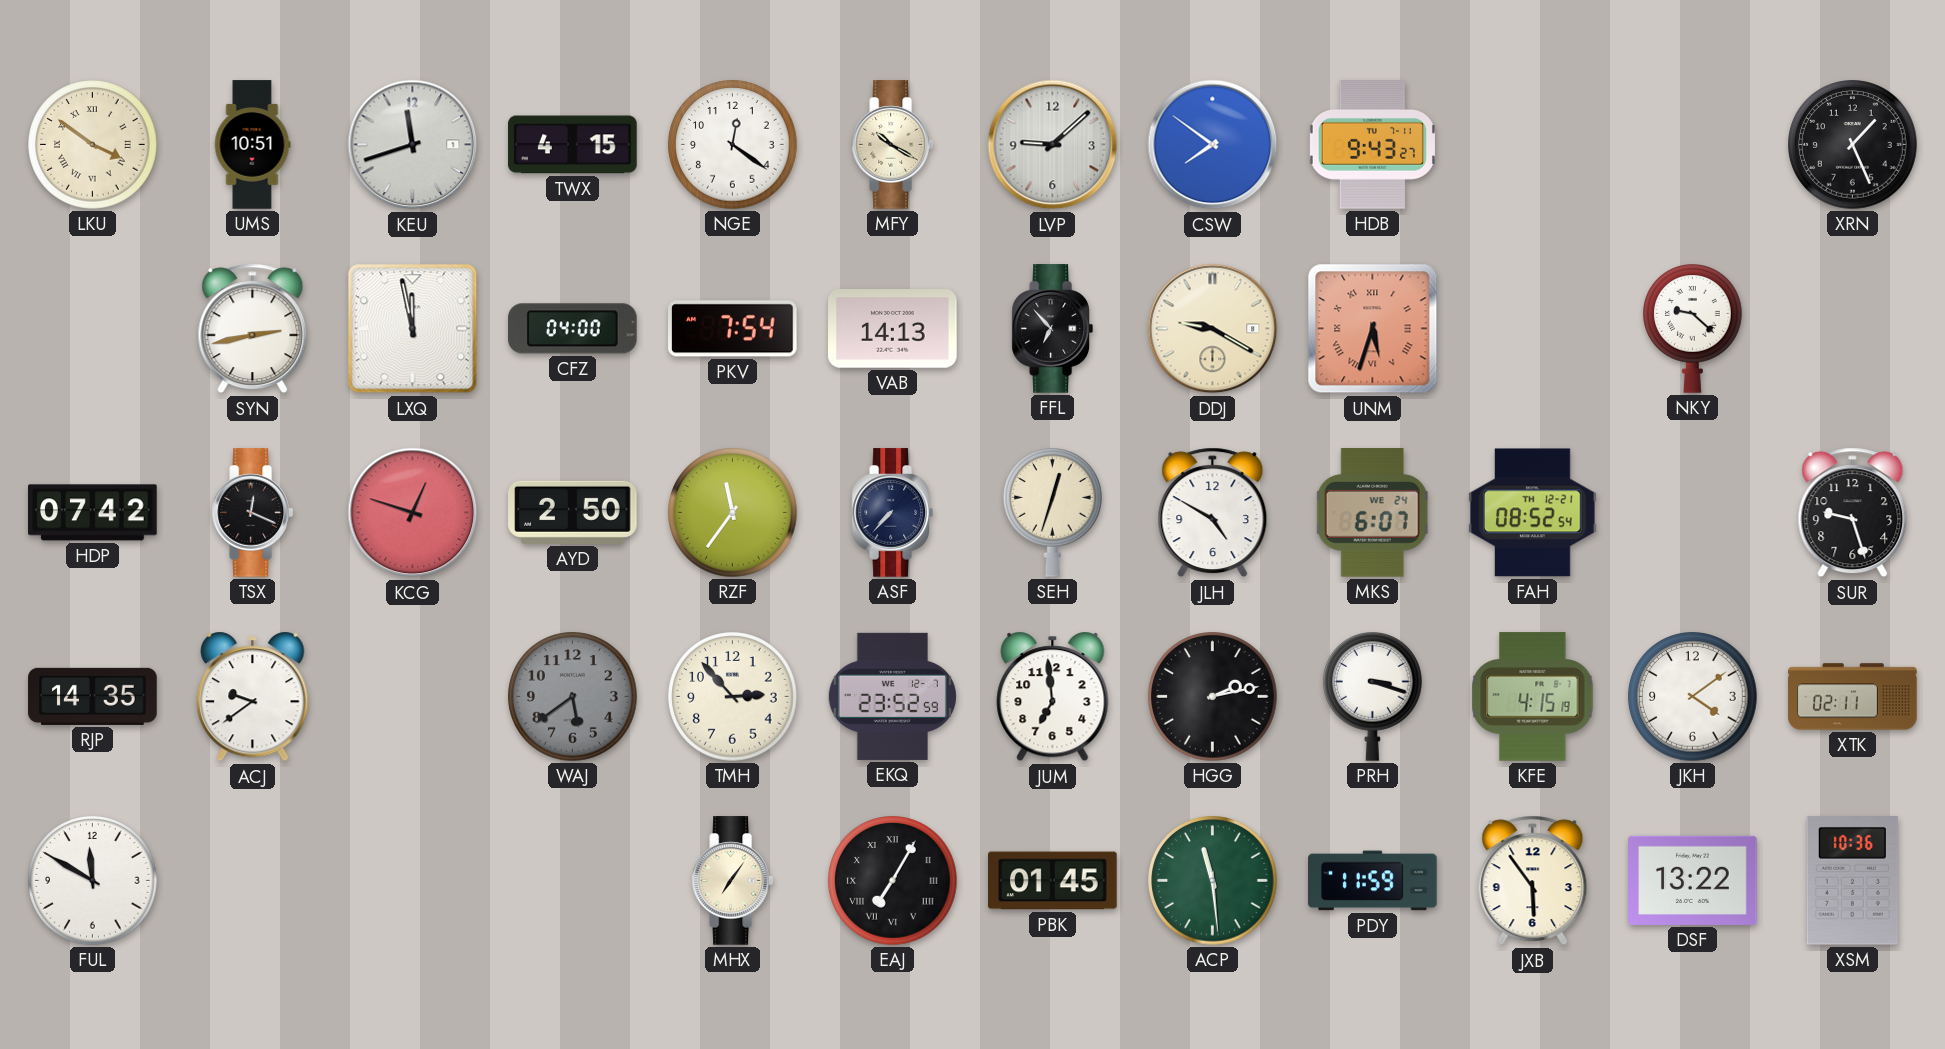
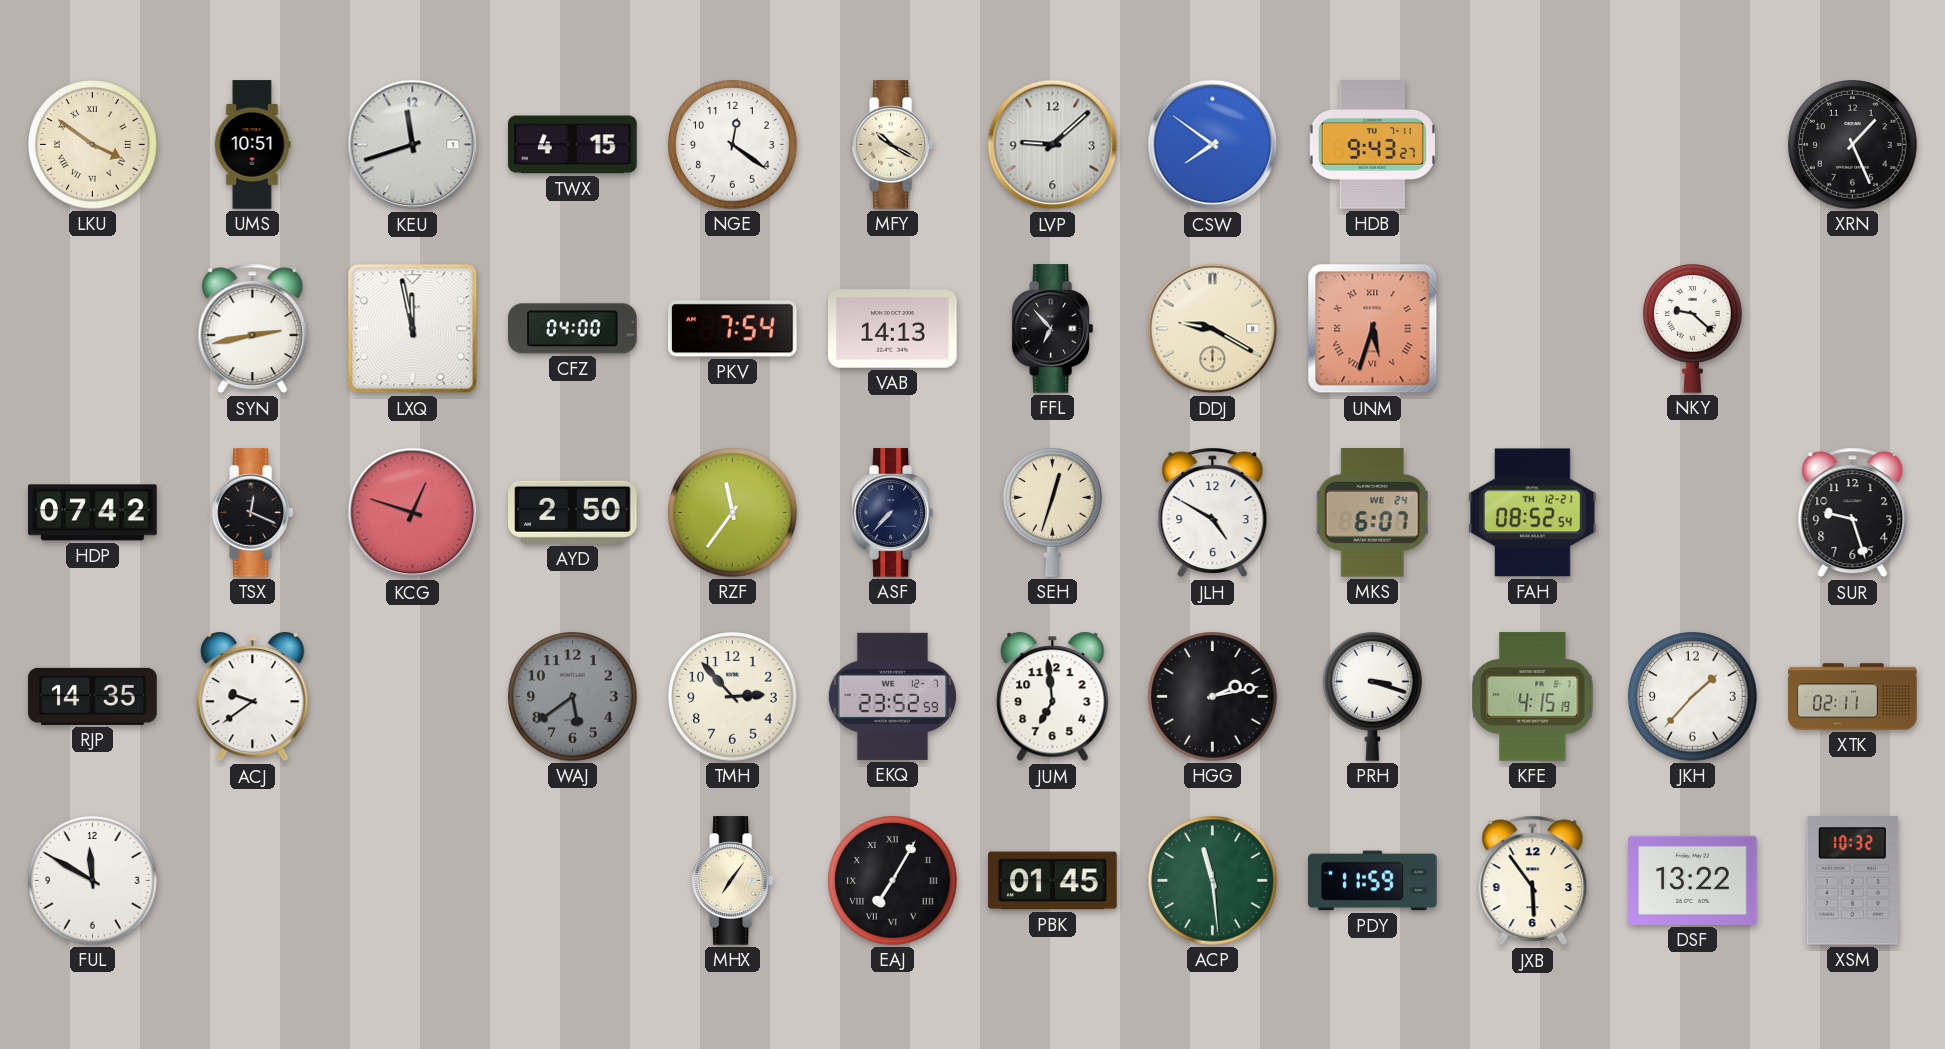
JKH: 4:09 -> 1:37
XSM: 10:36 -> 10:32
